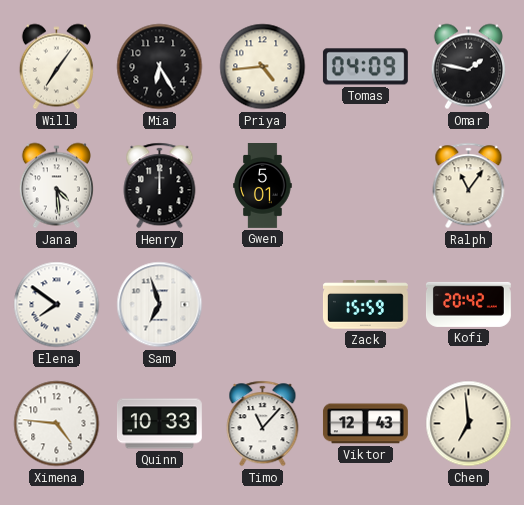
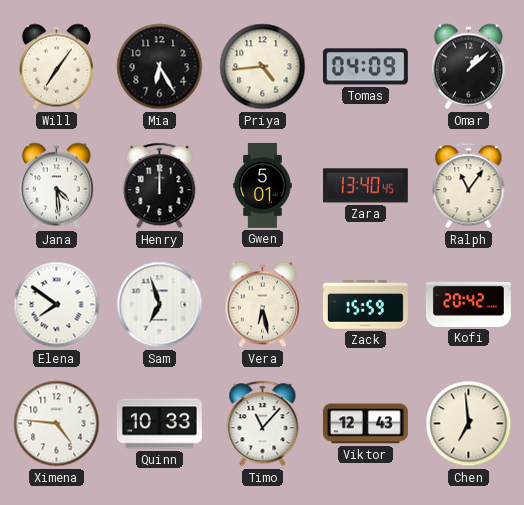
Omar: 1:47 -> 1:08
Zara: none -> 13:40
Vera: none -> 6:28
